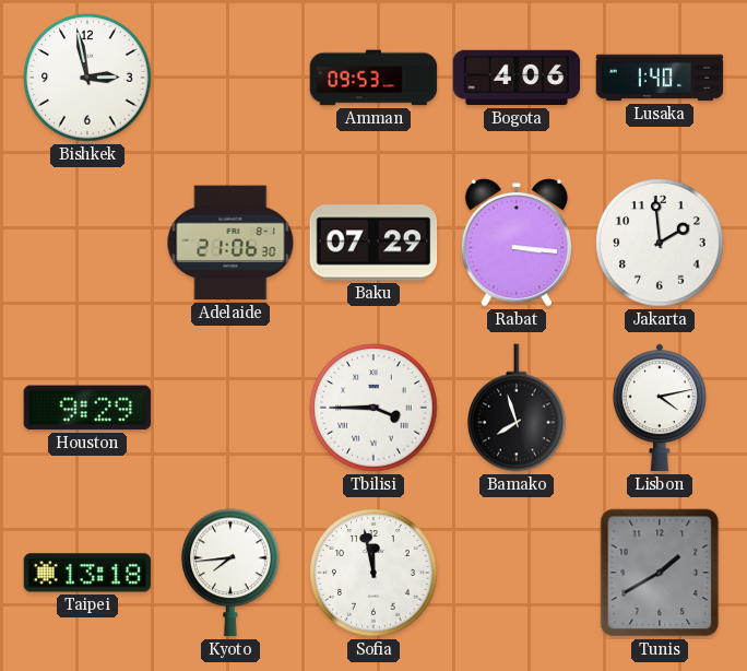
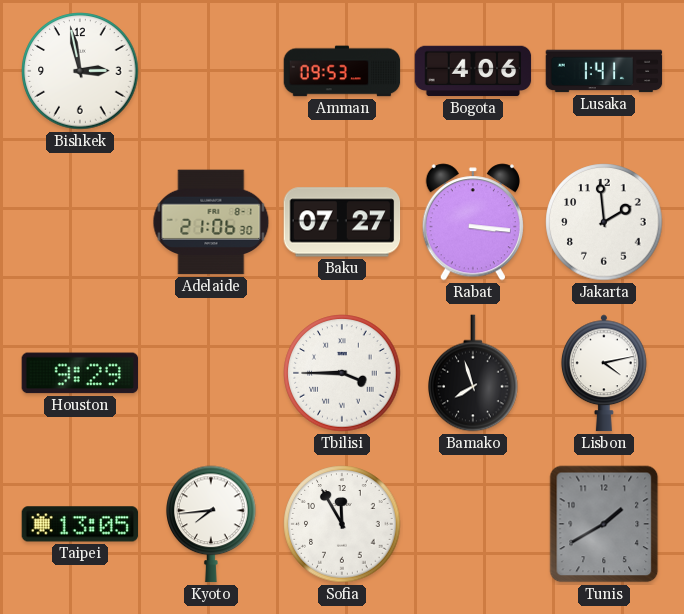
Lusaka: 1:40 -> 1:41
Baku: 07:29 -> 07:27
Taipei: 13:18 -> 13:05
Sofia: 11:58 -> 11:55
